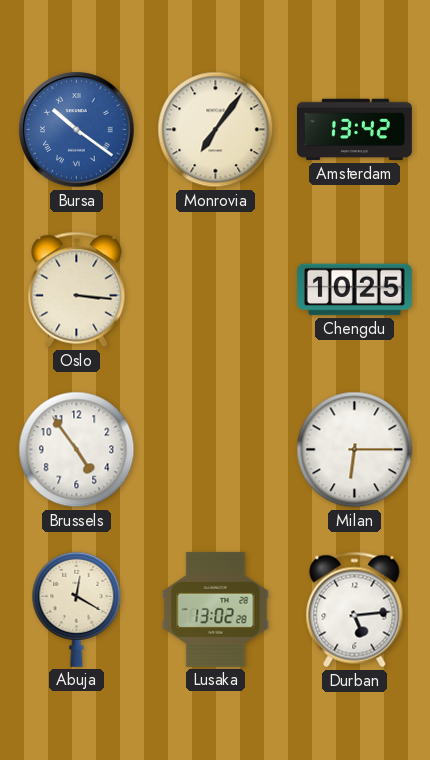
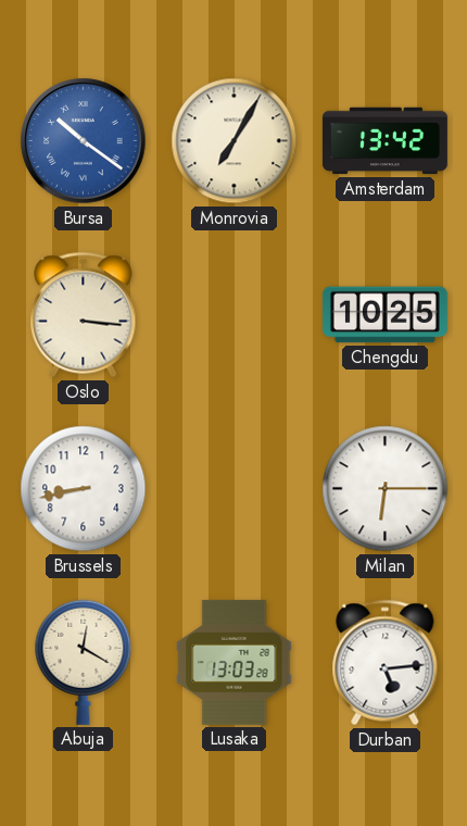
Monrovia: 7:06 -> 7:05
Brussels: 4:54 -> 8:43
Lusaka: 13:02 -> 13:03
